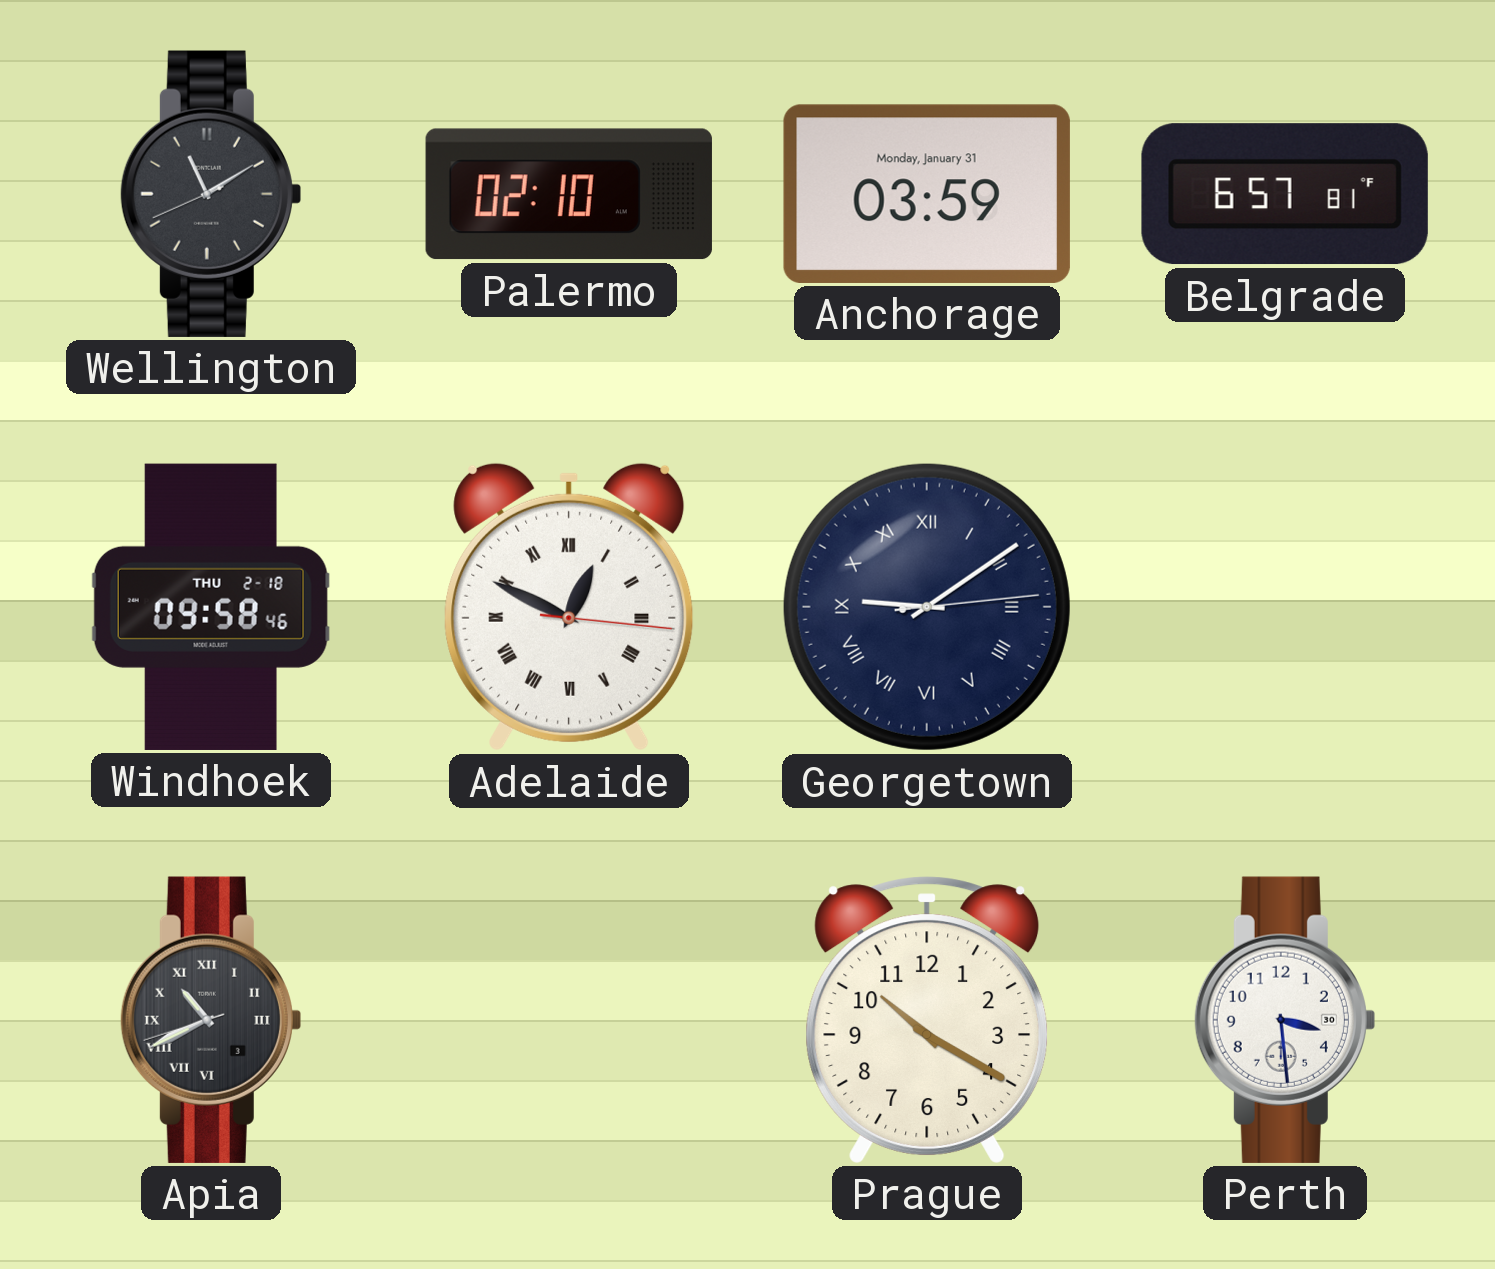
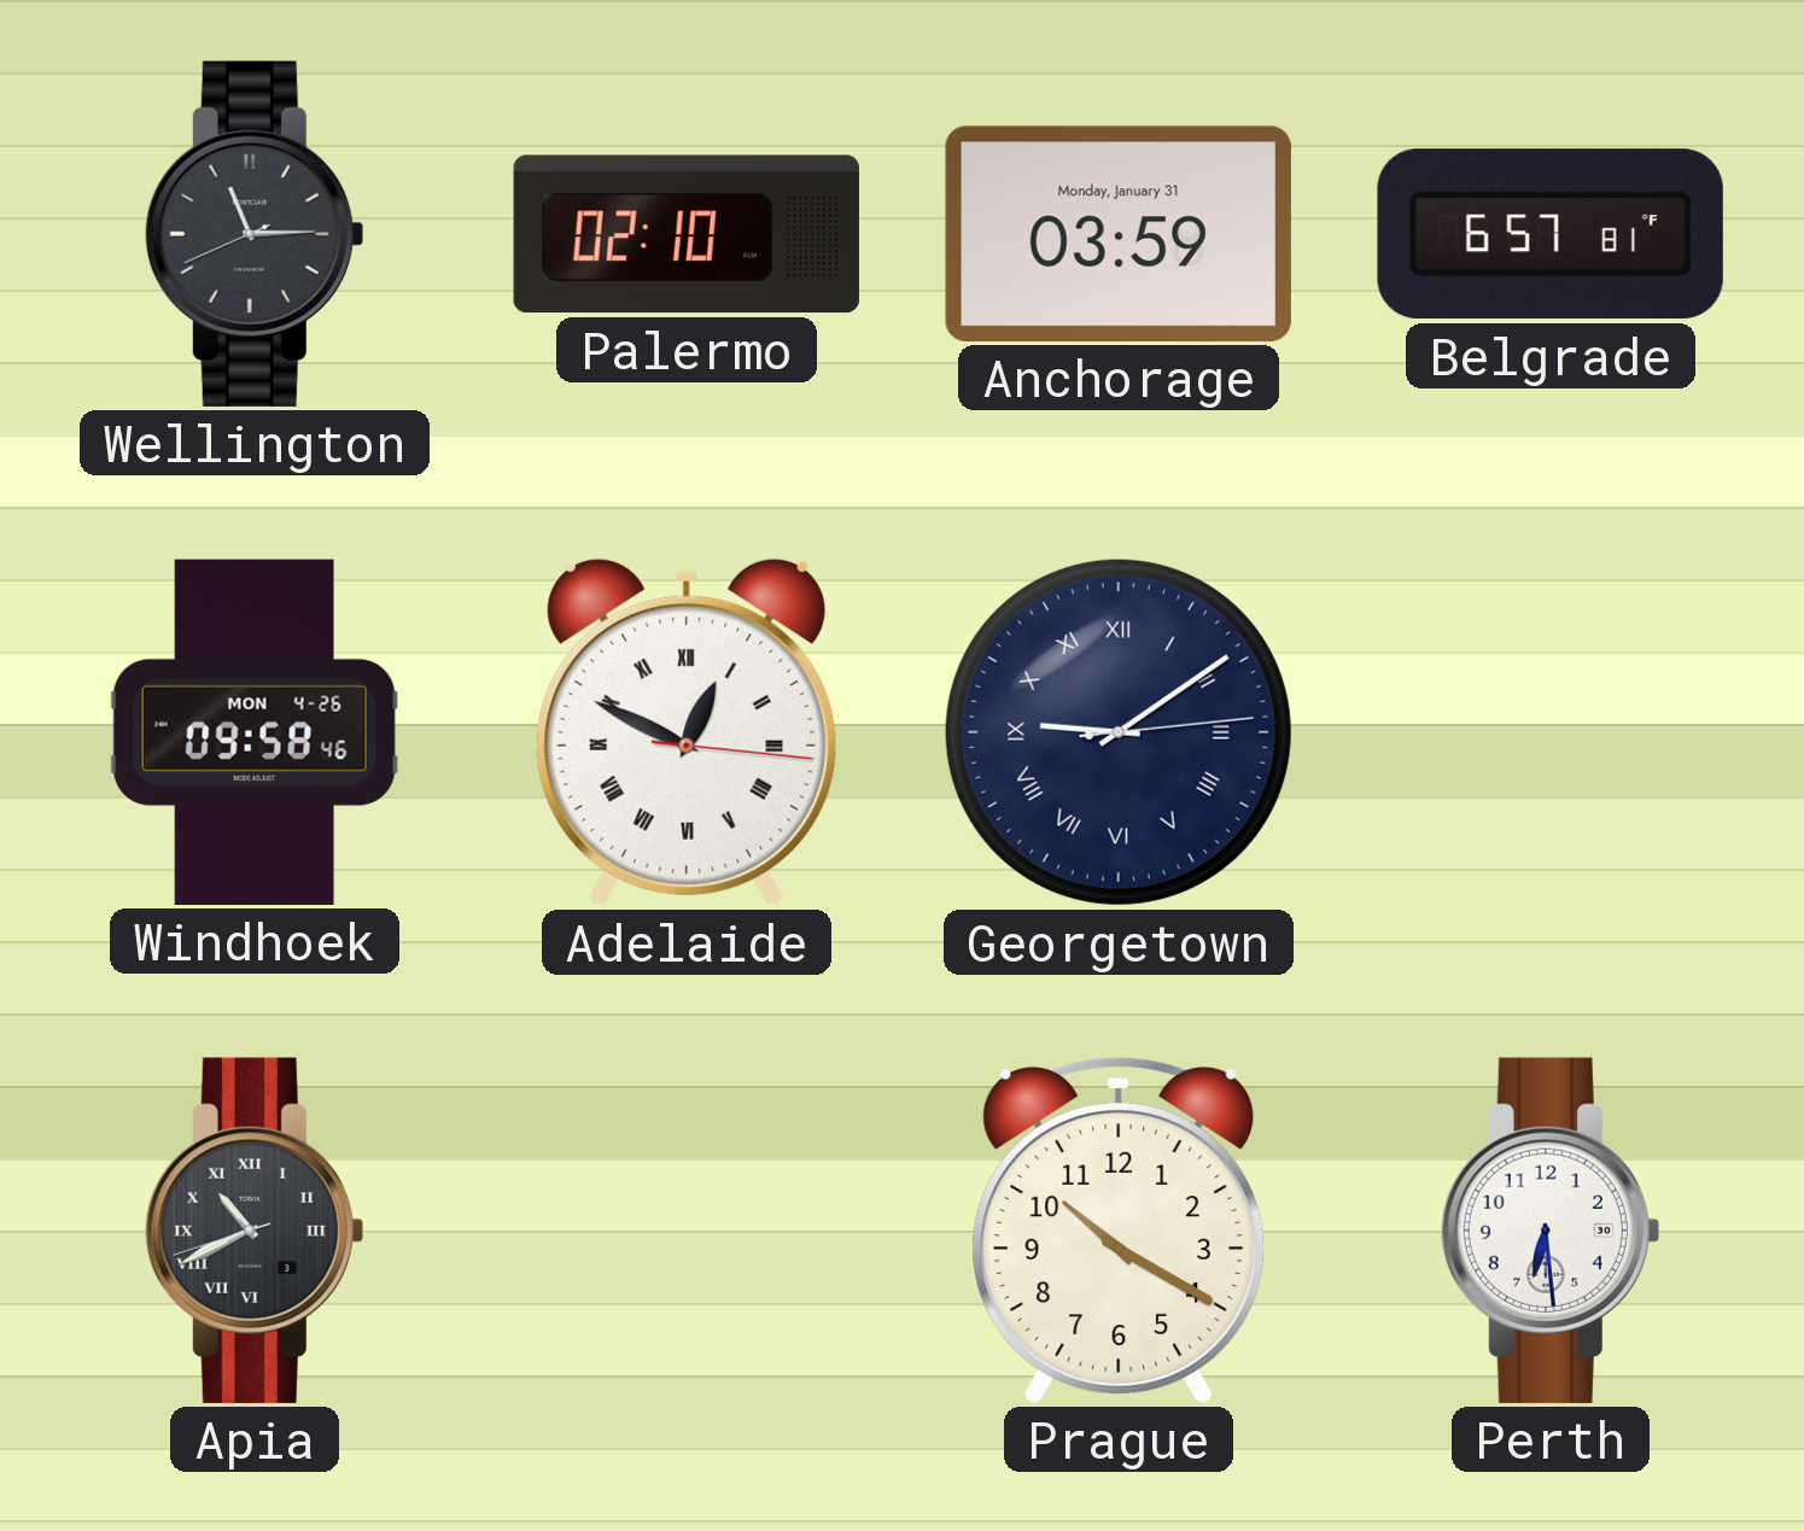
Wellington: 11:09 -> 11:14
Windhoek date: THU 2-18 -> MON 4-26
Perth: 3:29 -> 6:29
